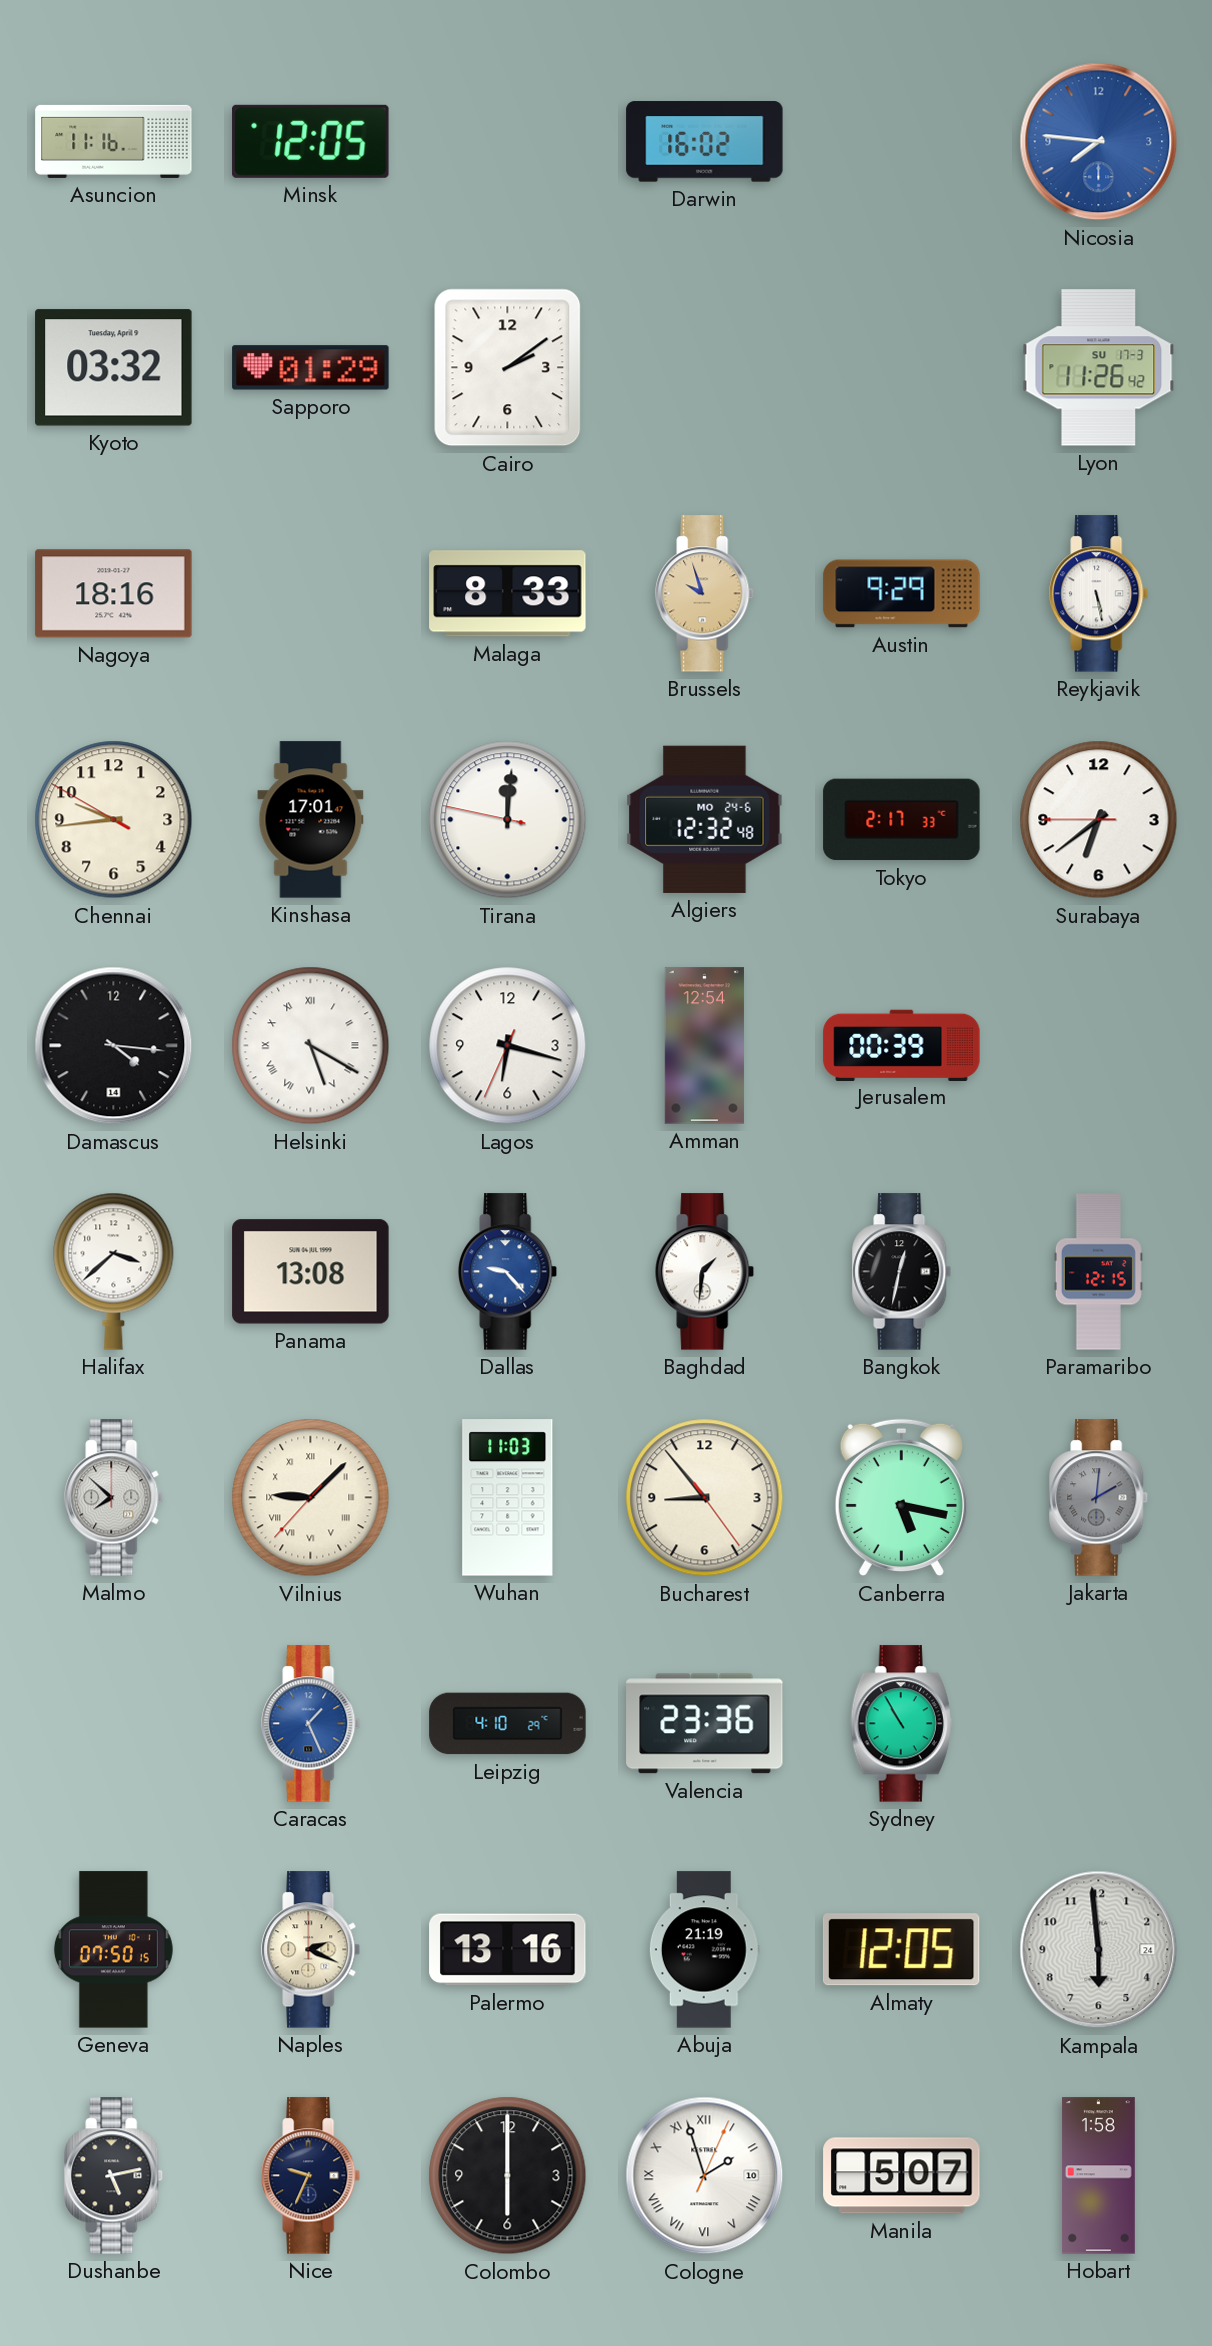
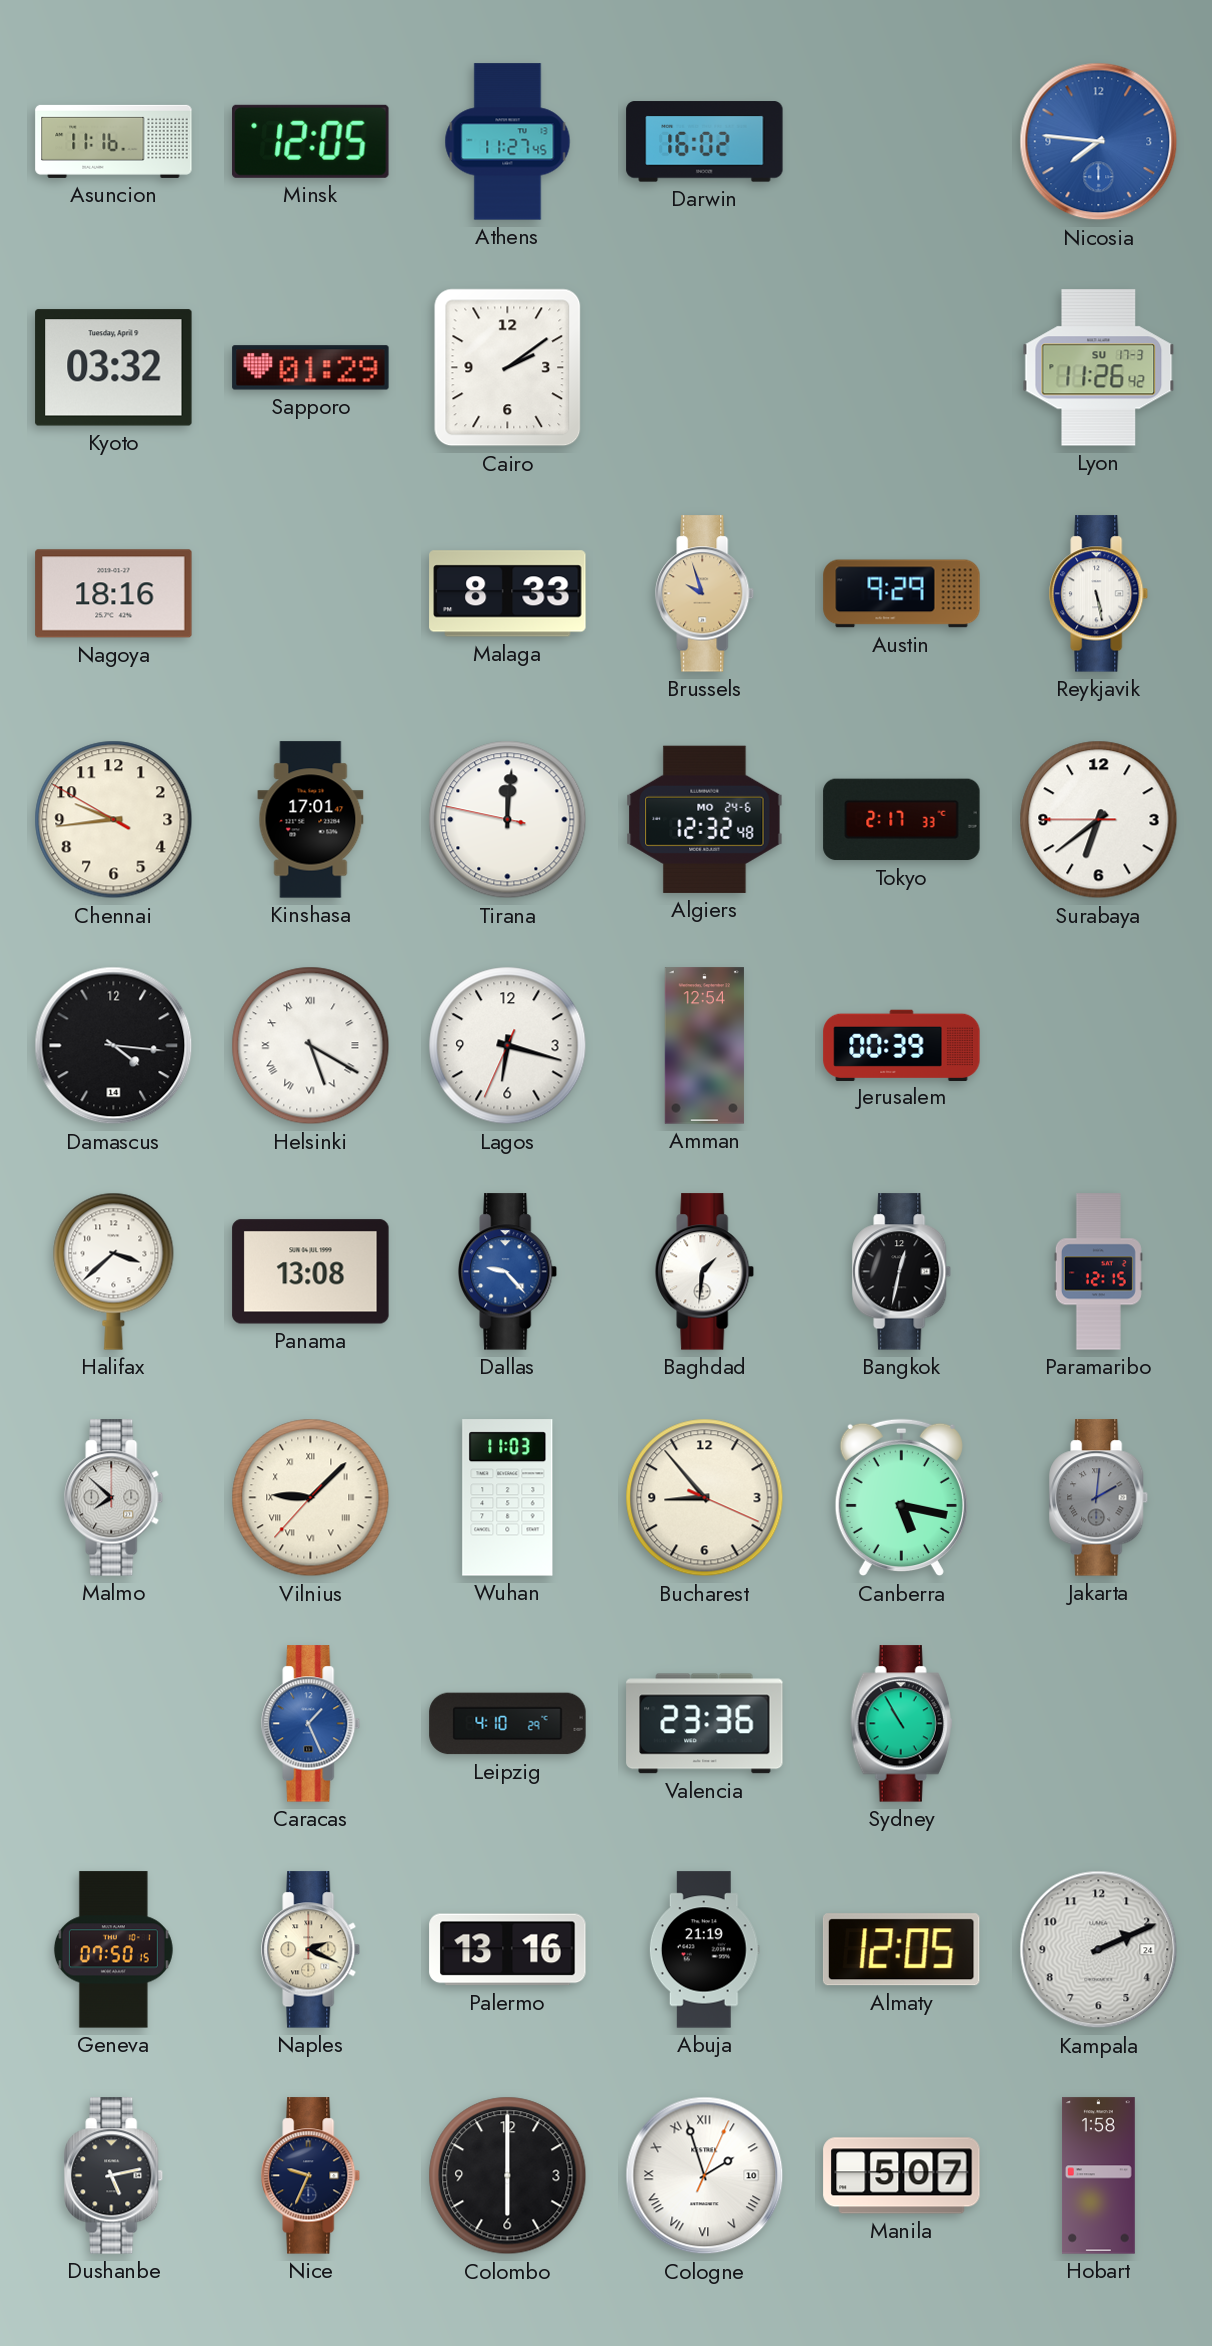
Athens: none -> 11:27
Bucharest: 8:53:24 -> 8:53:19
Kampala: 5:59 -> 2:11
